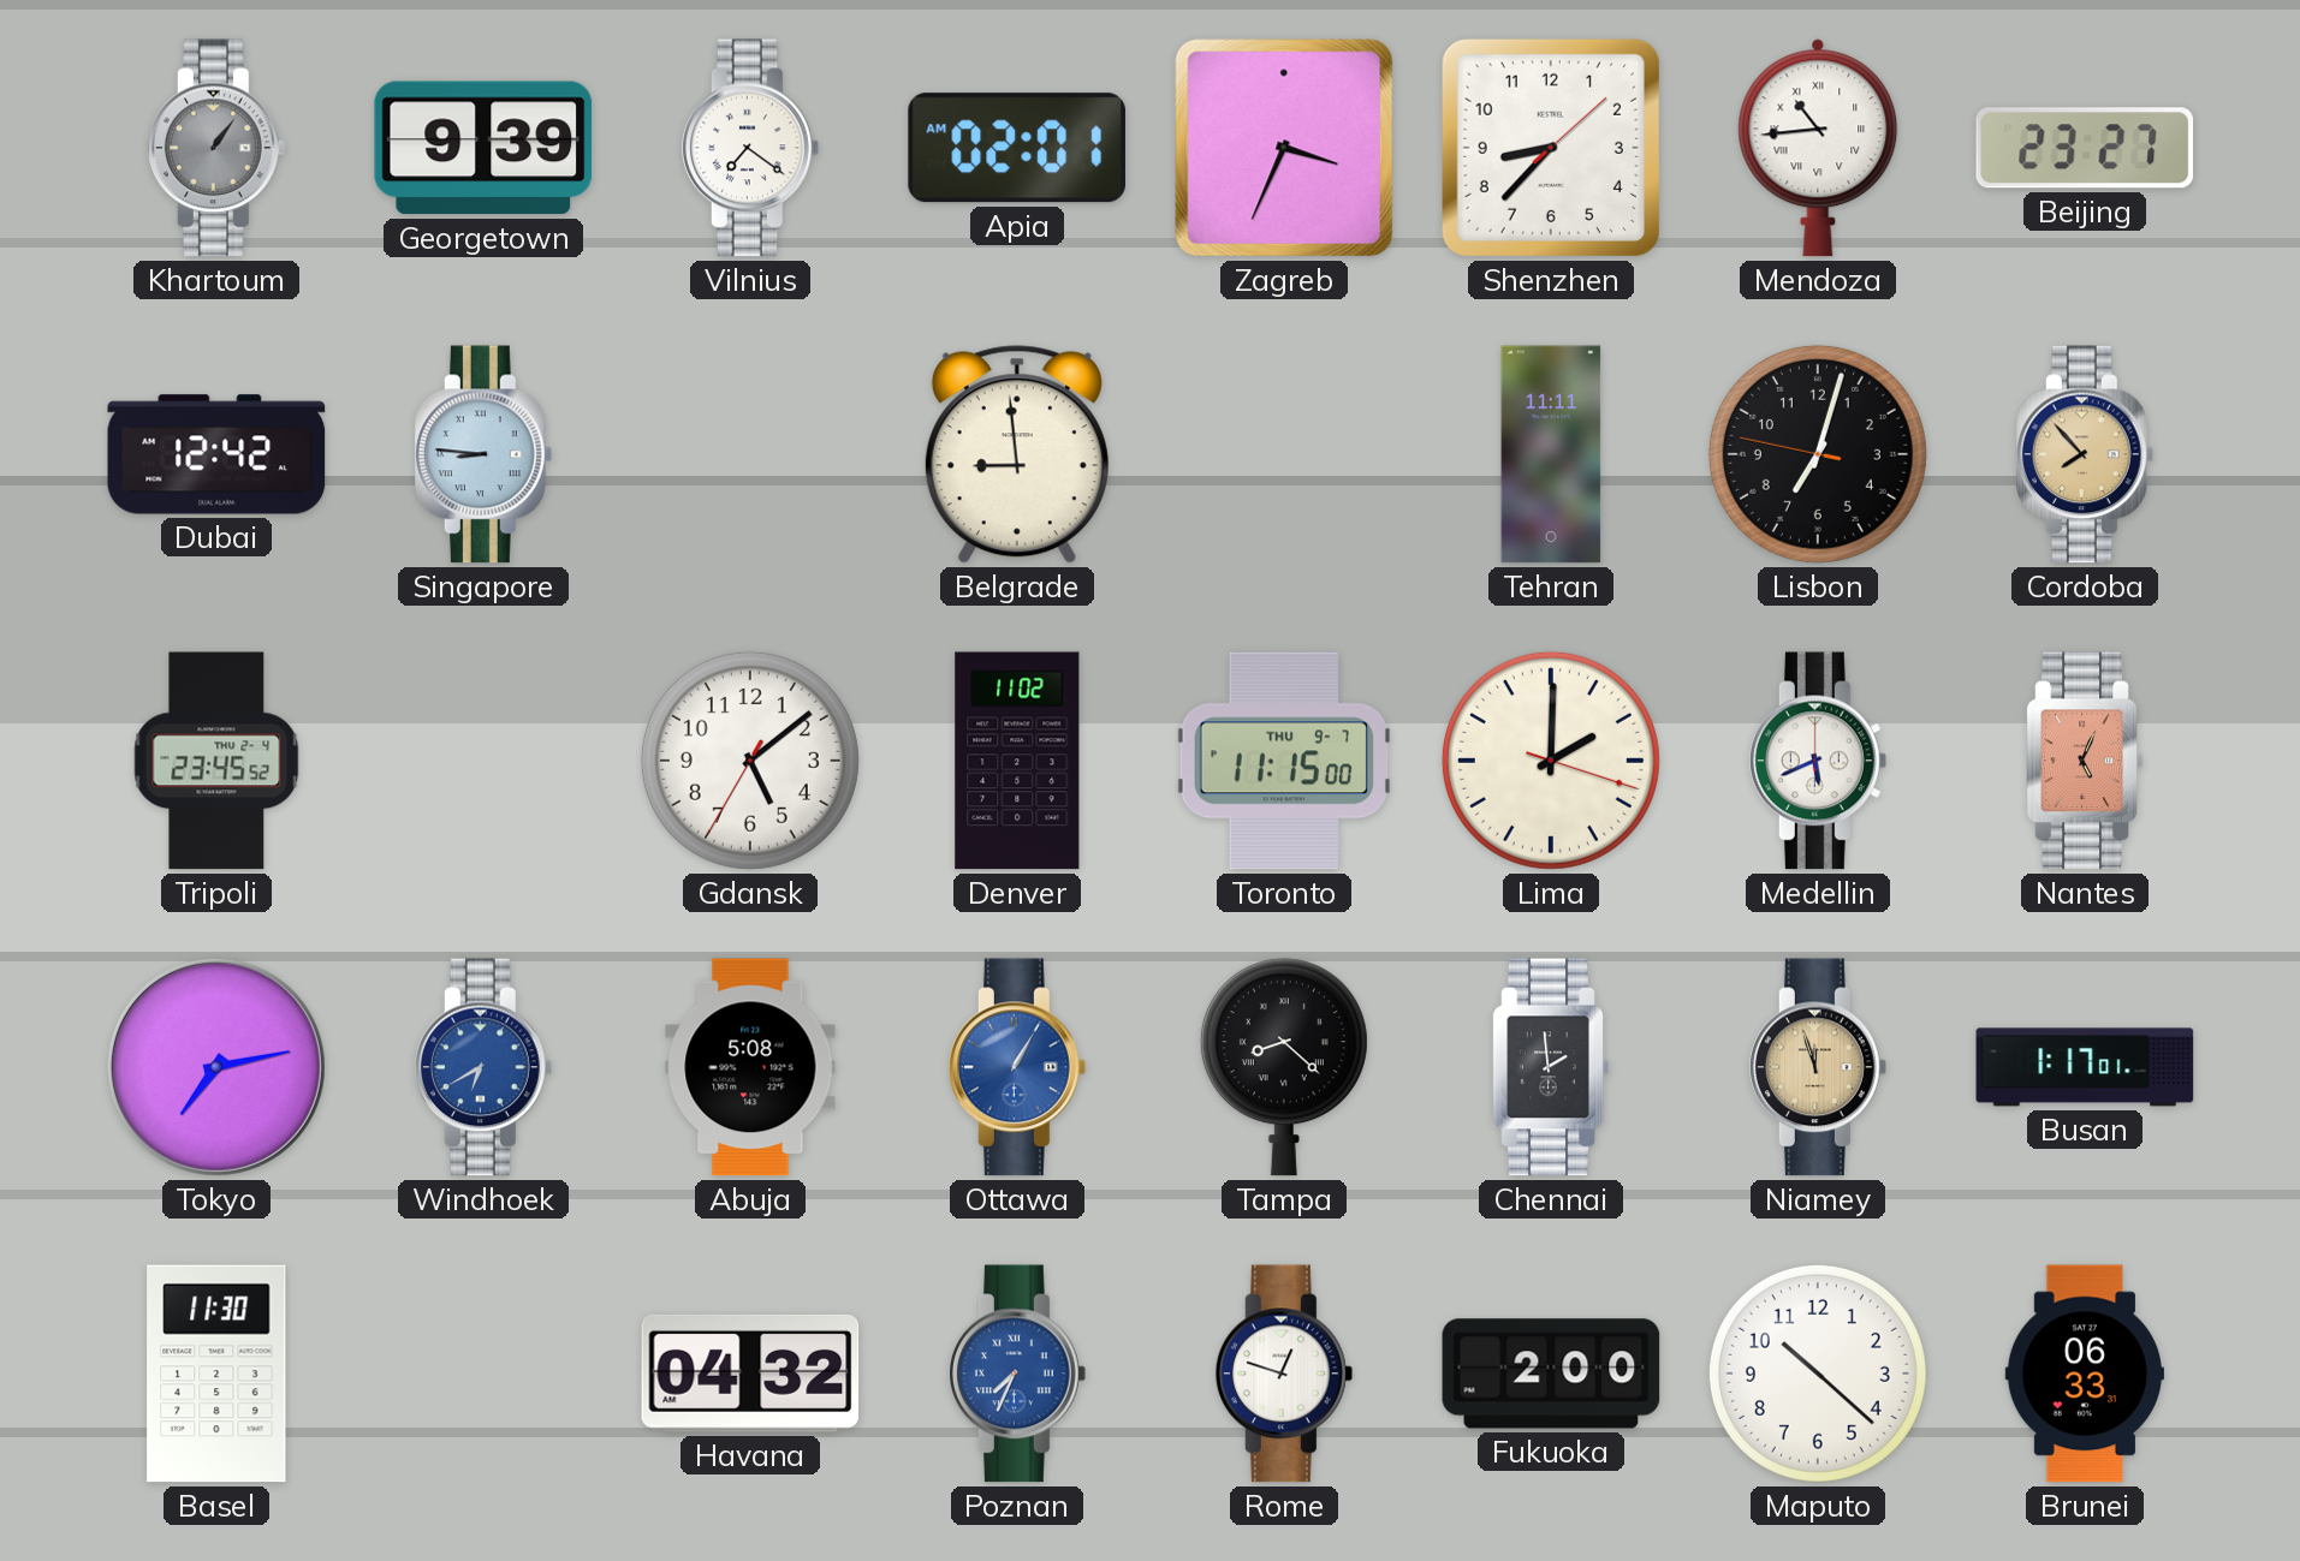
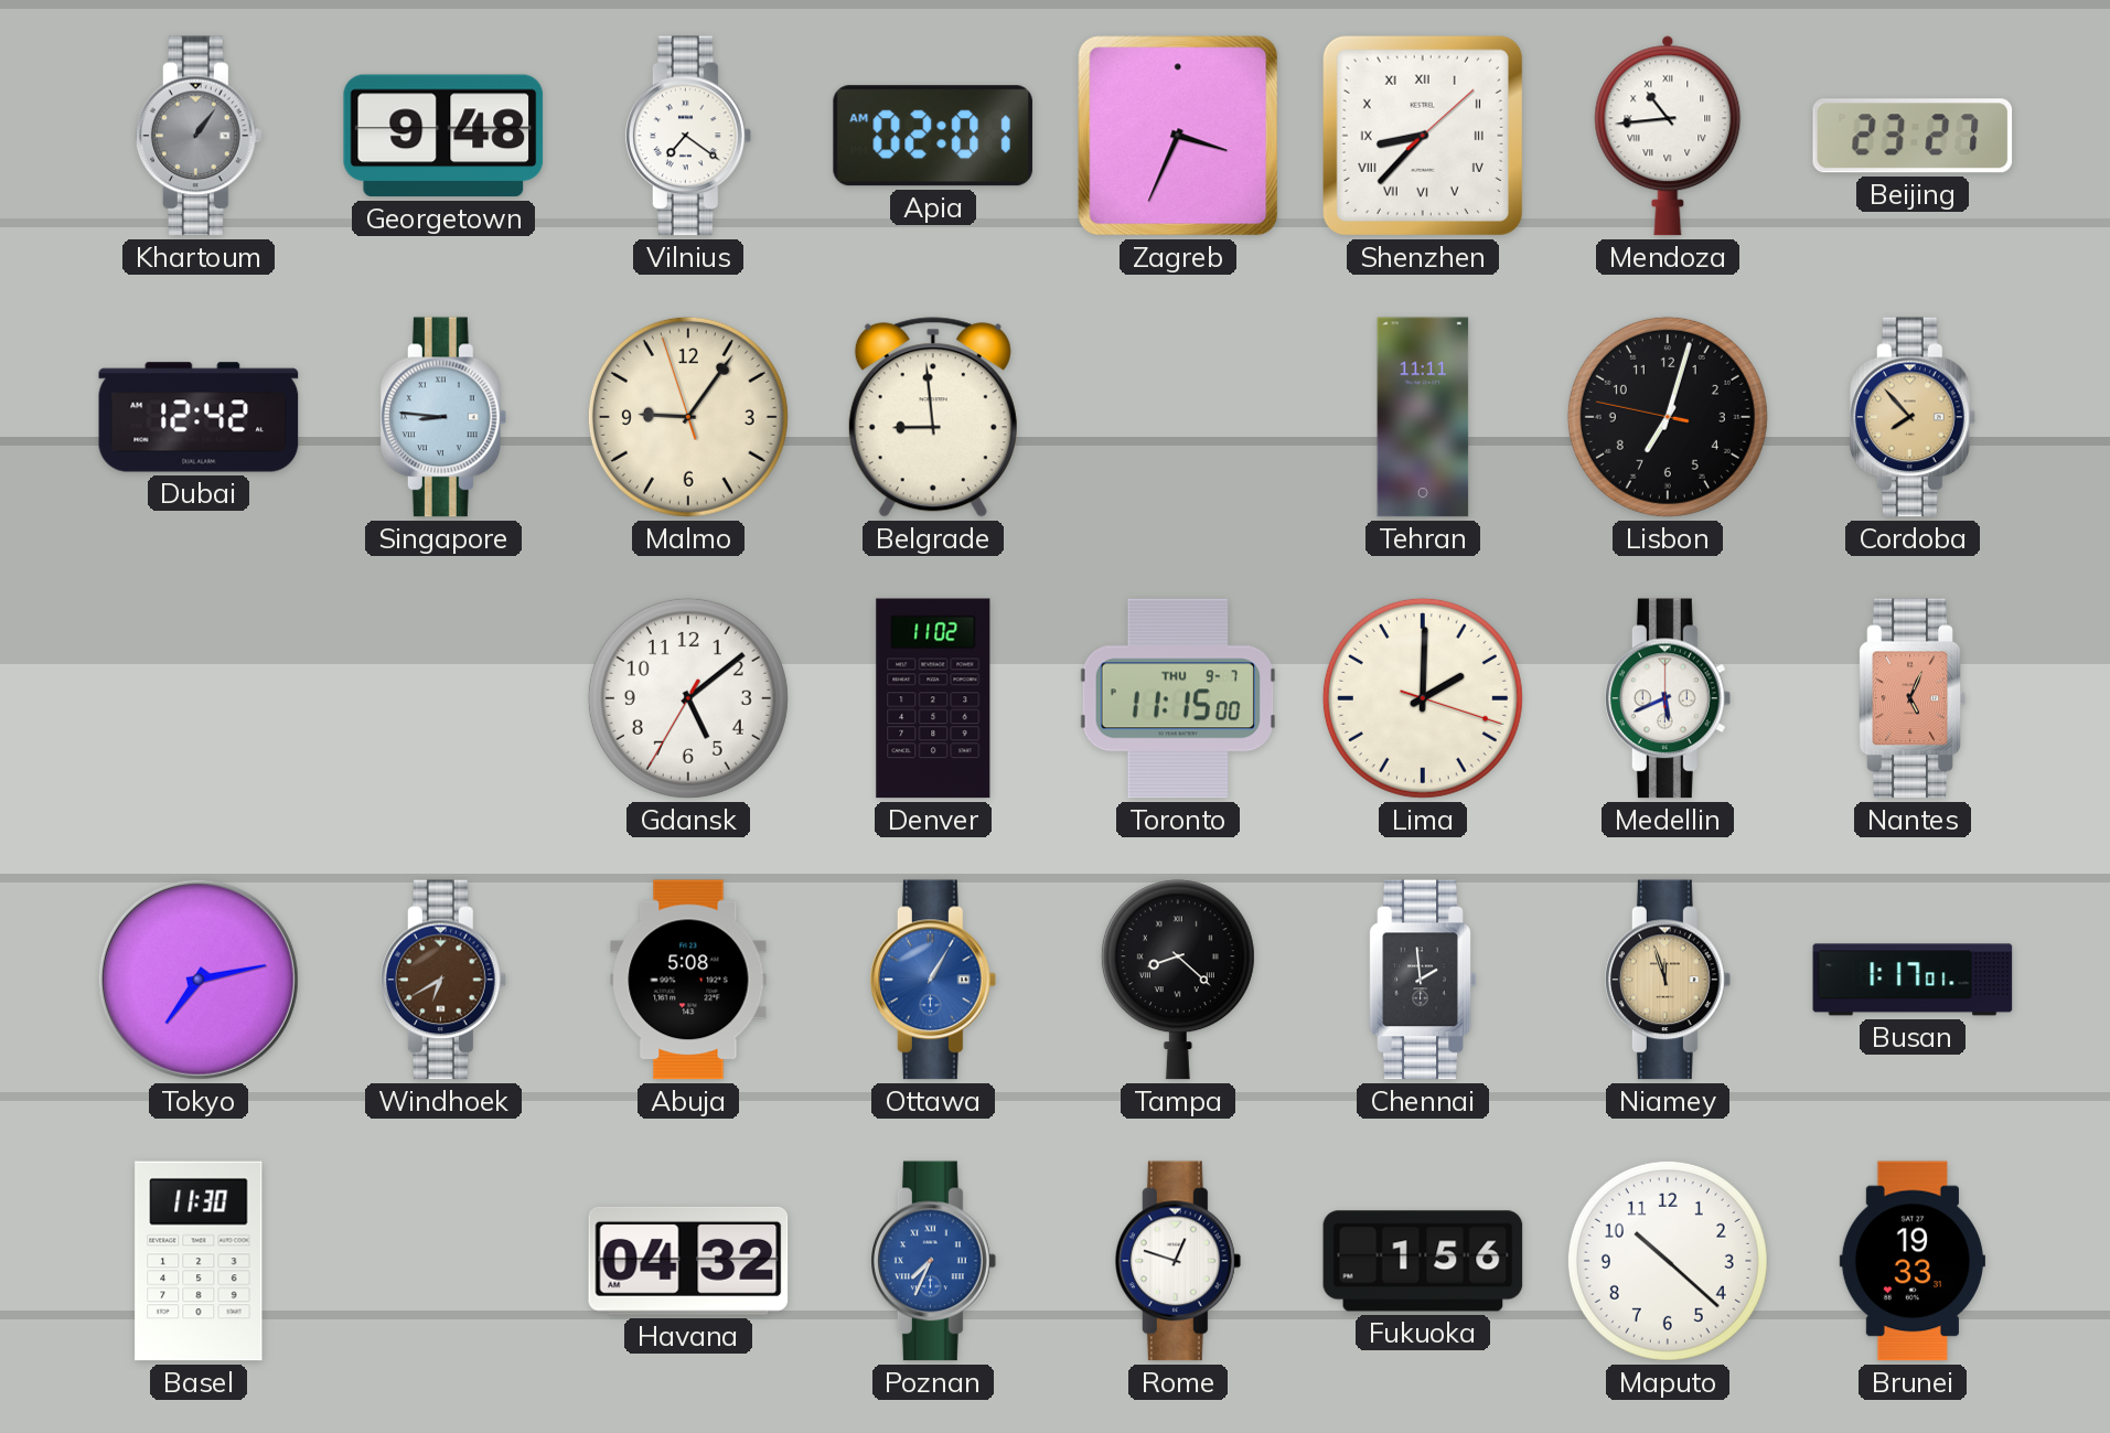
Georgetown: 9:39 -> 9:48
Shenzhen numerals: Arabic -> Roman
Malmo: none -> 9:05
Tripoli: 23:45 -> none
Windhoek dial: blue -> brown
Fukuoka: 2:00 -> 1:56
Brunei: 06:33 -> 19:33
